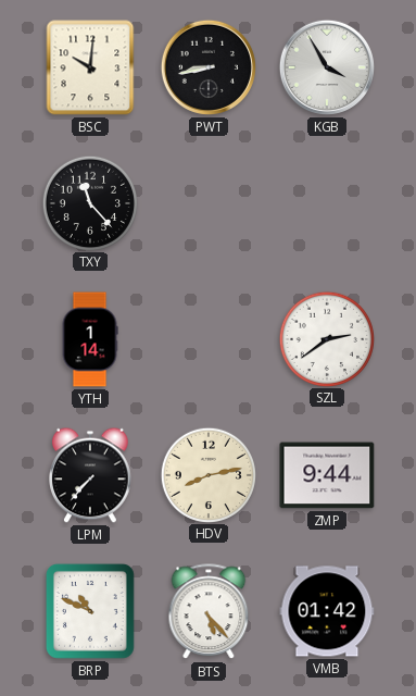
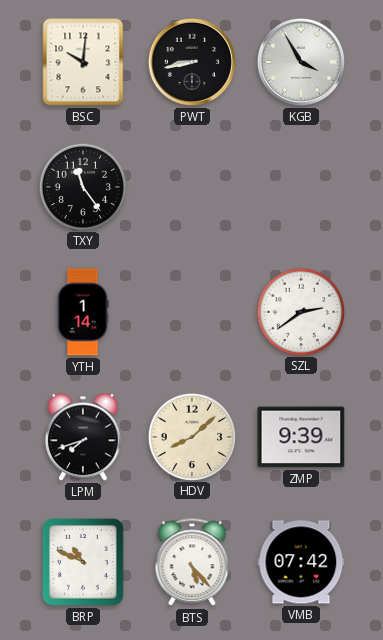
TXY: 11:23 -> 11:24
LPM: 7:37 -> 7:42
HDV: 8:13 -> 8:08
ZMP: 9:44 -> 9:39
VMB: 01:42 -> 07:42
